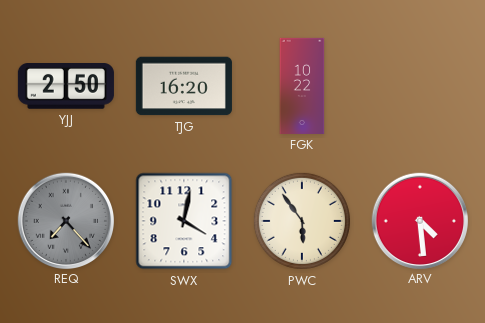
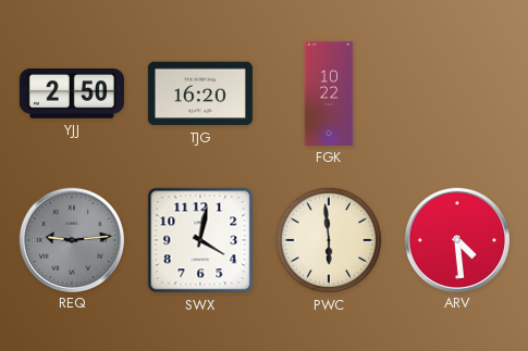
REQ: 7:23 -> 9:14
PWC: 5:54 -> 5:59
